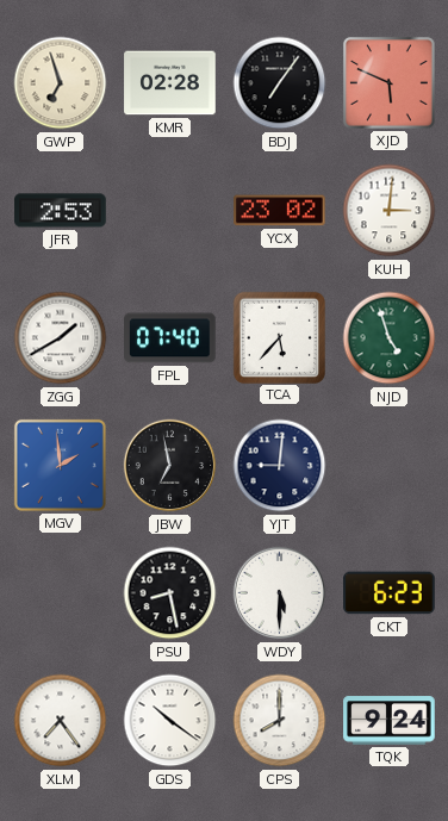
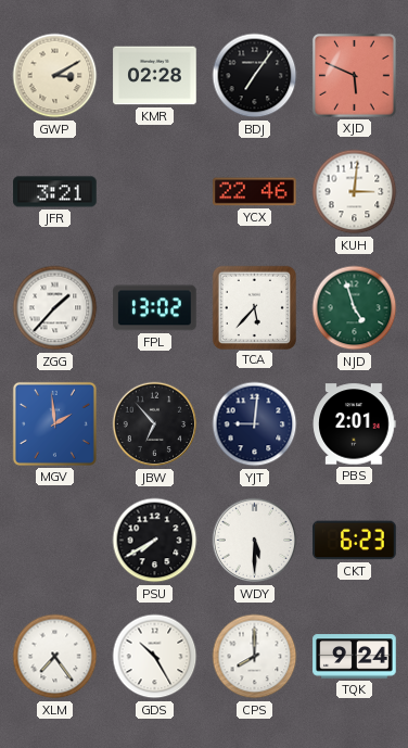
GWP: 6:57 -> 3:10
JFR: 2:53 -> 3:21
YCX: 23:02 -> 22:46
ZGG: 1:40 -> 1:37
FPL: 07:40 -> 13:02
JBW: 6:58 -> 6:53
PBS: none -> 2:01
PSU: 8:28 -> 7:40
GDS: 10:21 -> 10:25
